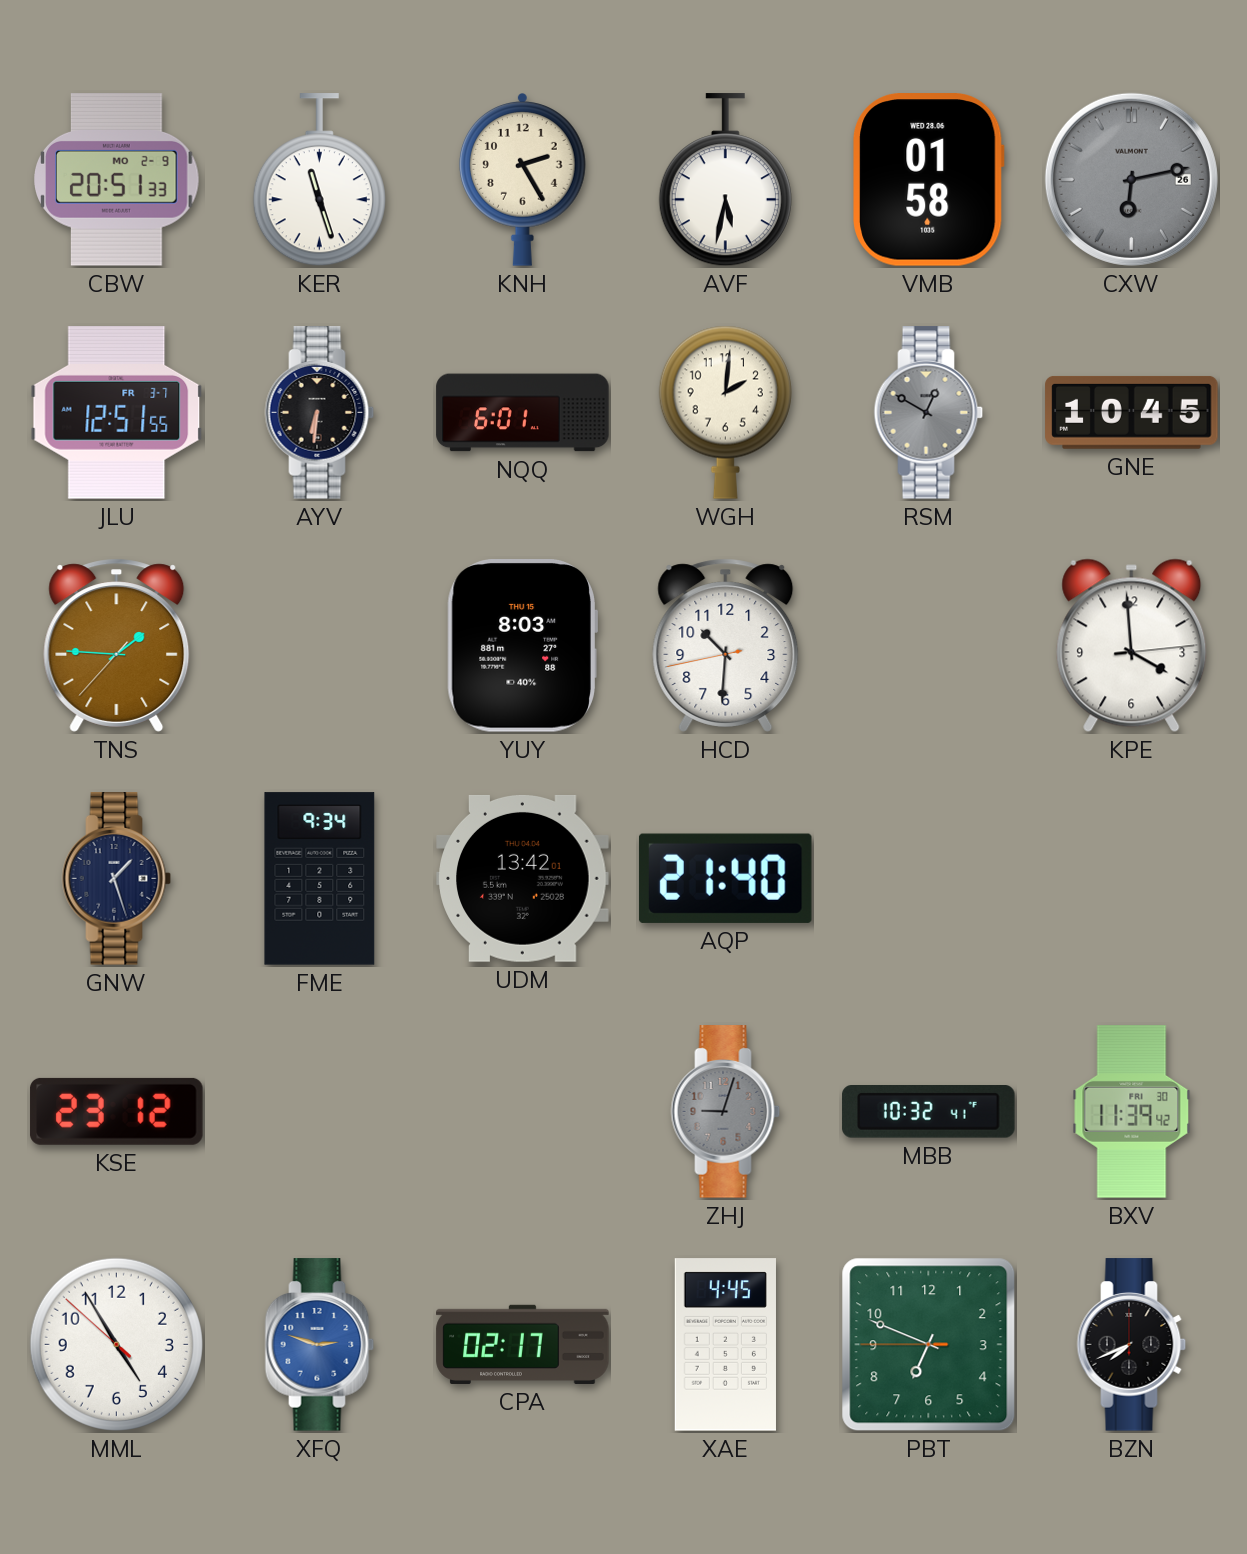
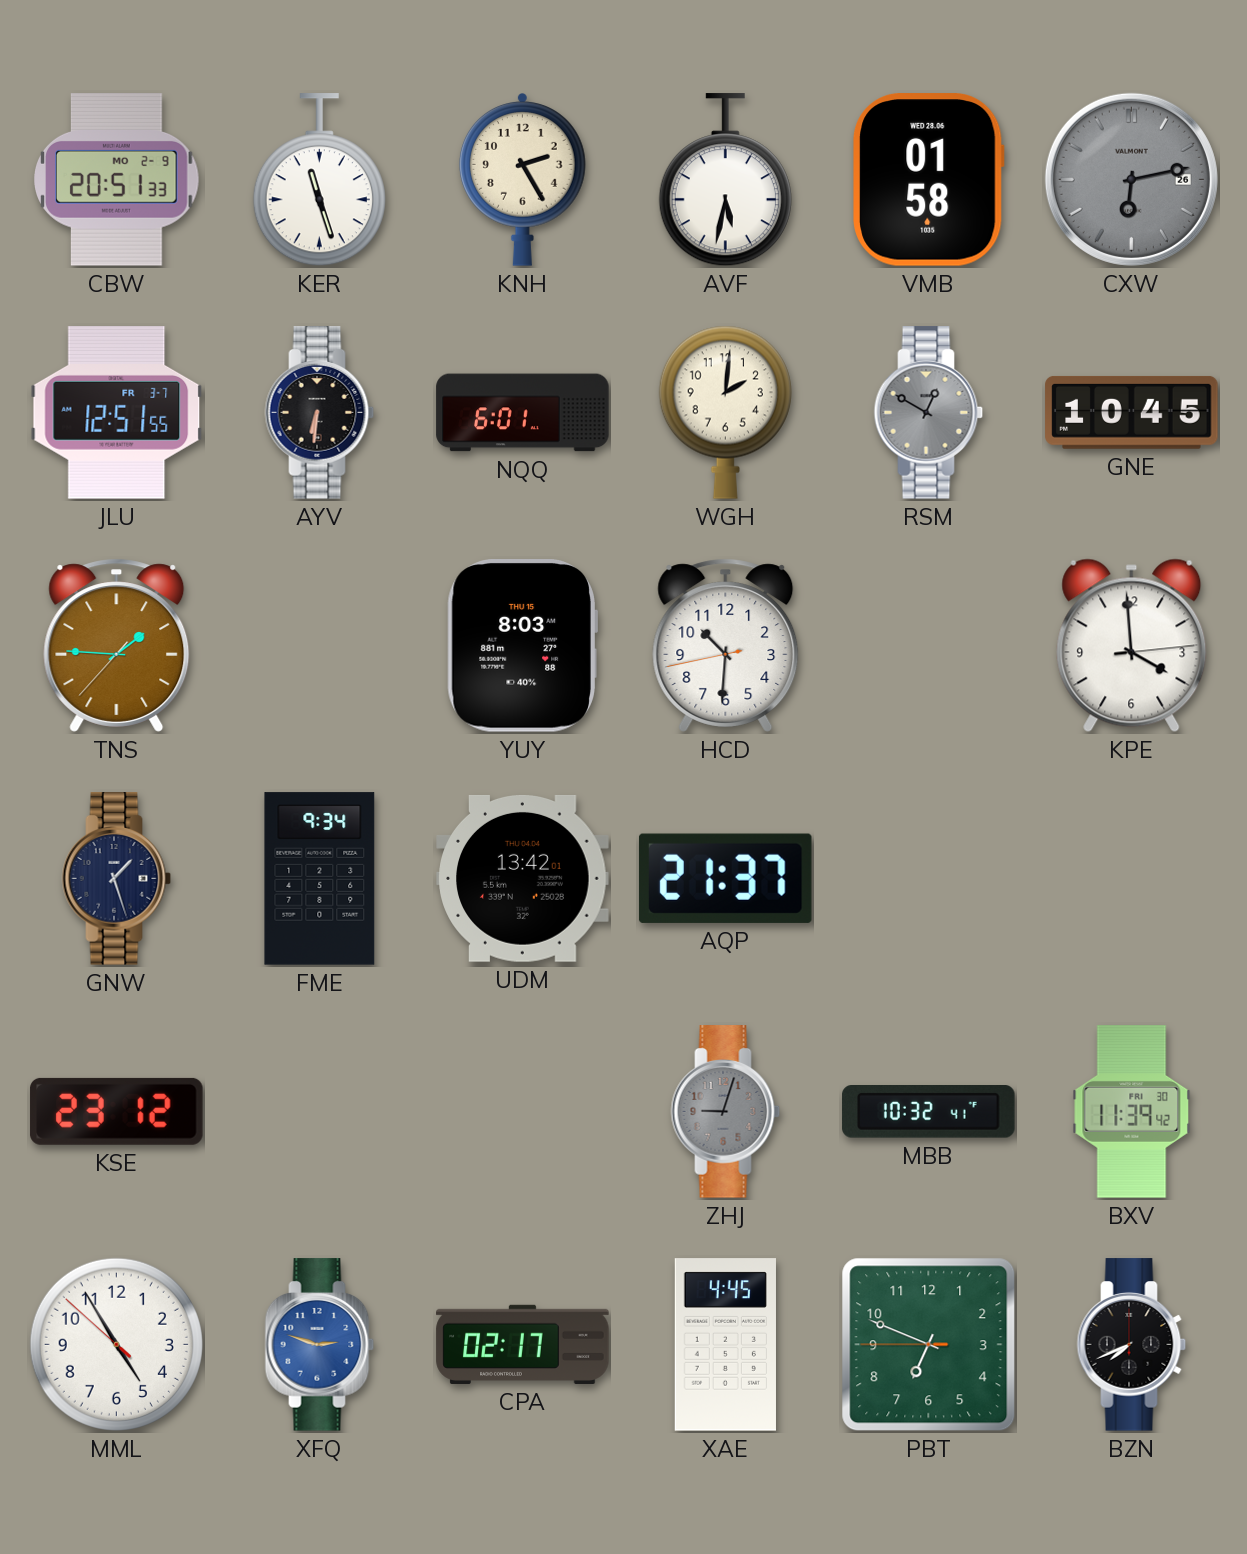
AQP: 21:40 -> 21:37
